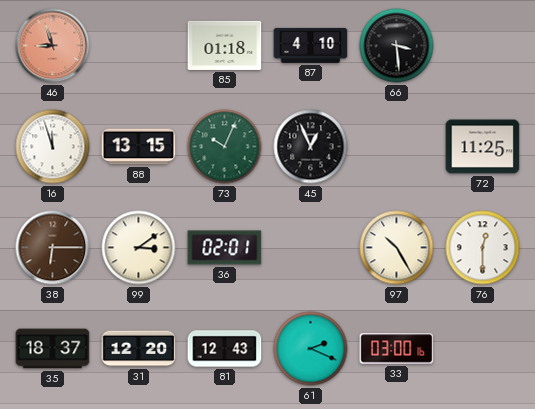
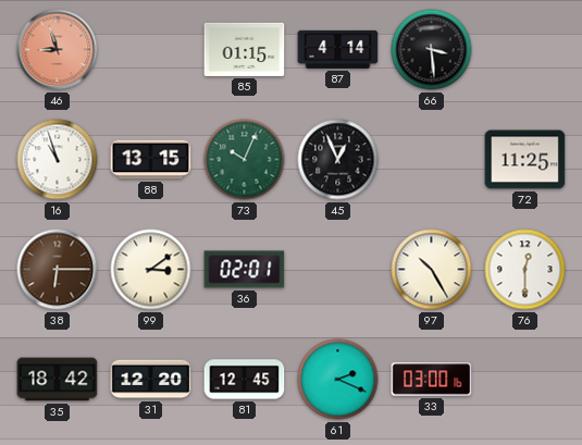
85: 01:18 -> 01:15
87: 4:10 -> 4:14
16: 11:57 -> 10:57
35: 18:37 -> 18:42
81: 12:43 -> 12:45
